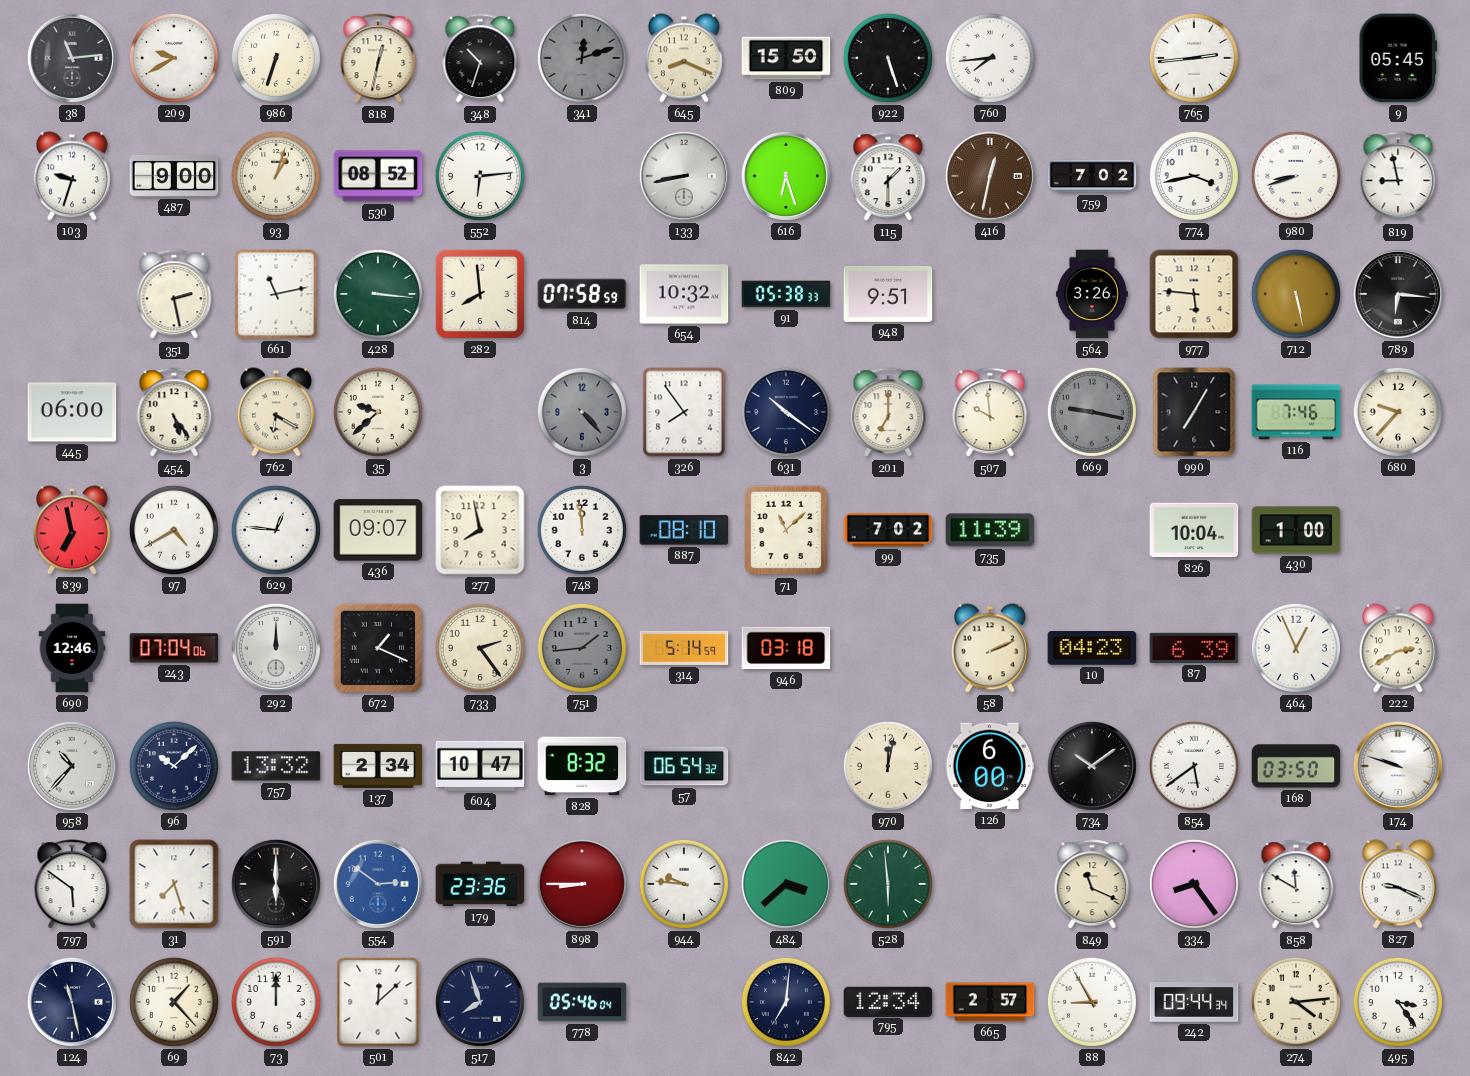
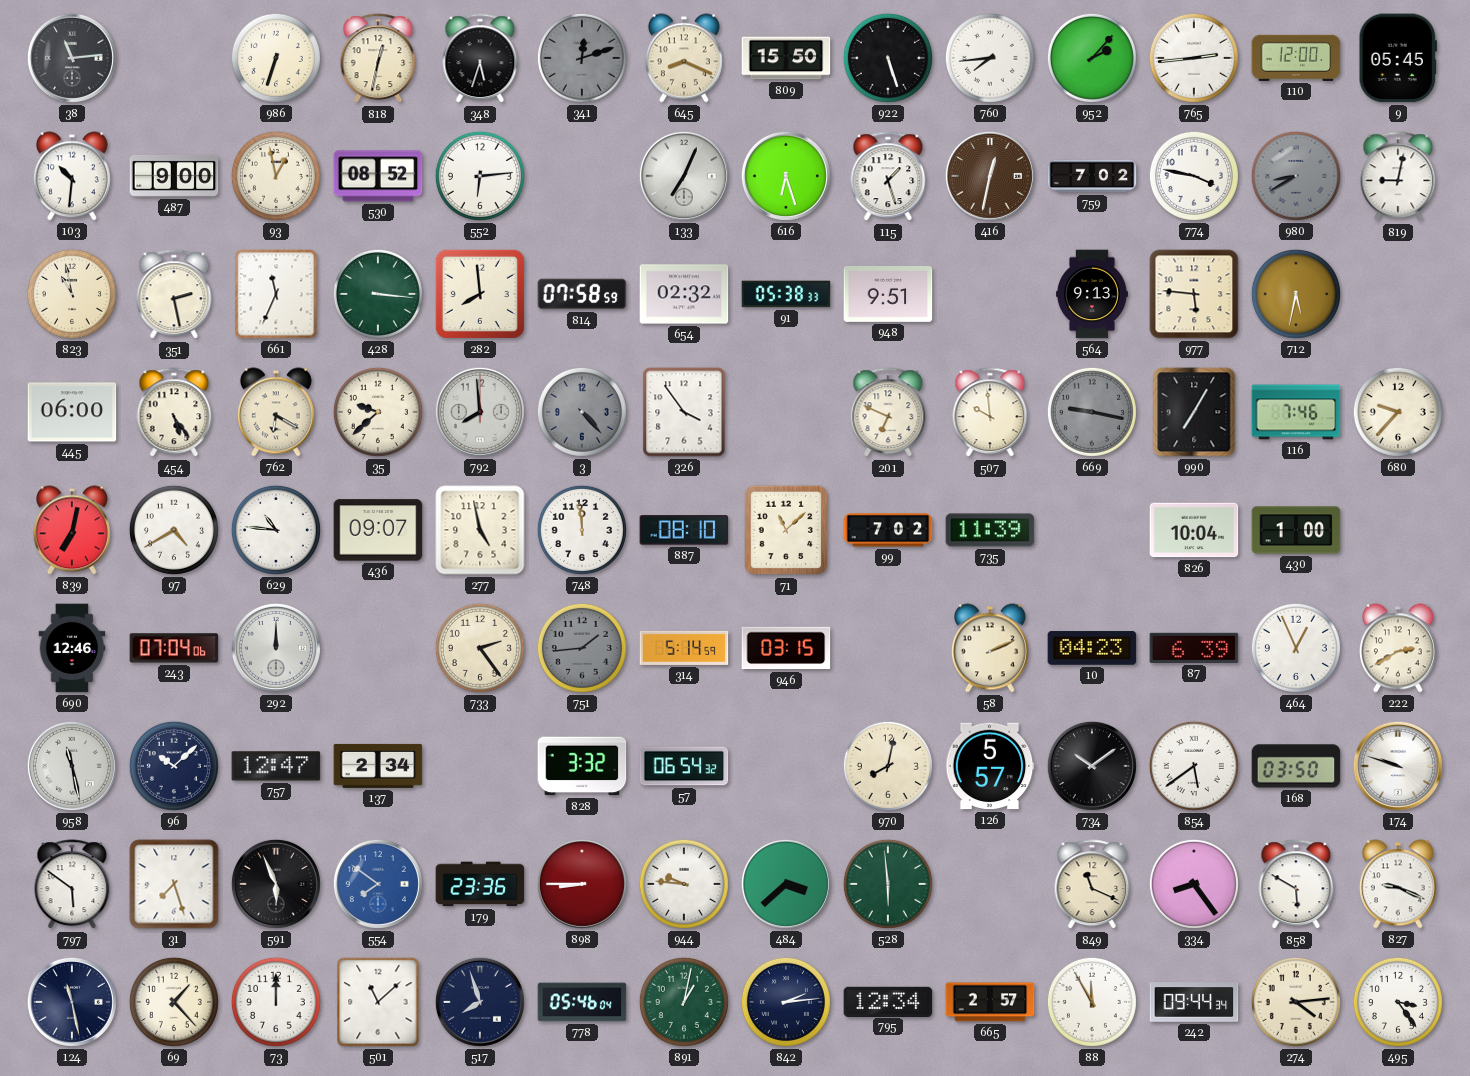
209: 9:40 -> none
348: 10:33 -> 5:33
952: none -> 2:07
110: none -> 12:00
103: 9:33 -> 10:31
93: 1:03 -> 12:58
133: 8:43 -> 7:04
115: 1:30 -> 1:27
774: 3:43 -> 3:47
980: 8:42 -> 8:40
980 dial: white -> grey
819: 8:58 -> 9:02
823: none -> 10:58
661: 11:13 -> 11:34
654: 10:32 -> 02:32
564: 3:26 -> 9:13
712: 5:28 -> 5:32
789: 6:16 -> none
792: none -> 7:59
326: 7:54 -> 3:54
631: 10:21 -> none
201: 7:00 -> 6:49
839: 6:58 -> 7:02
629: 12:46 -> 10:46
277: 7:58 -> 4:58
672: 1:19 -> none
946: 03:18 -> 03:15
958: 10:37 -> 11:28
757: 13:32 -> 12:47
604: 10:47 -> none
828: 8:32 -> 3:32
970: 12:02 -> 8:02
126: 6:00 -> 5:57
591: 6:00 -> 5:56
554: 2:51 -> 7:51
858: 11:50 -> 5:50
501: 12:08 -> 11:08
891: none -> 1:02
842: 7:01 -> 2:14
88: 8:55 -> 11:55
